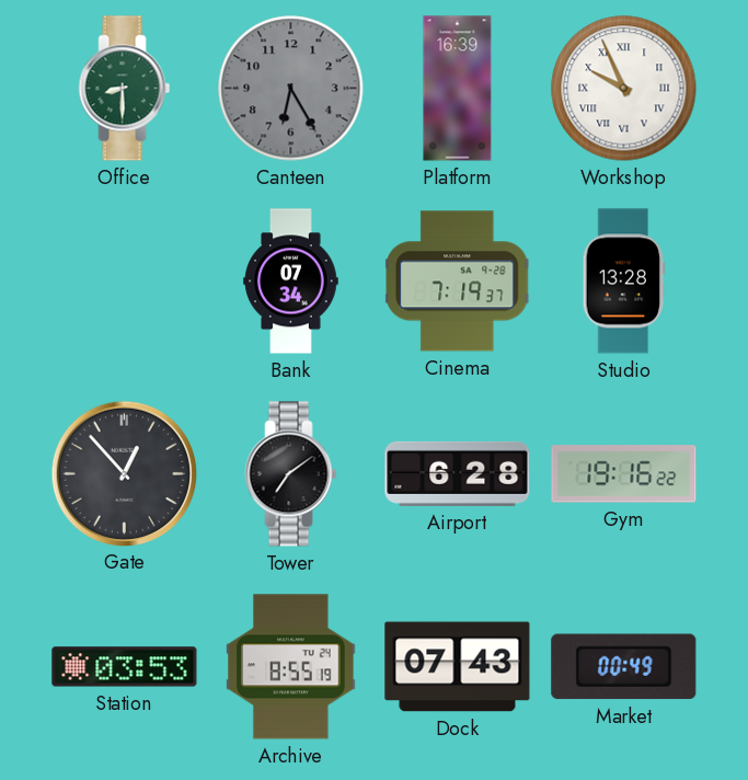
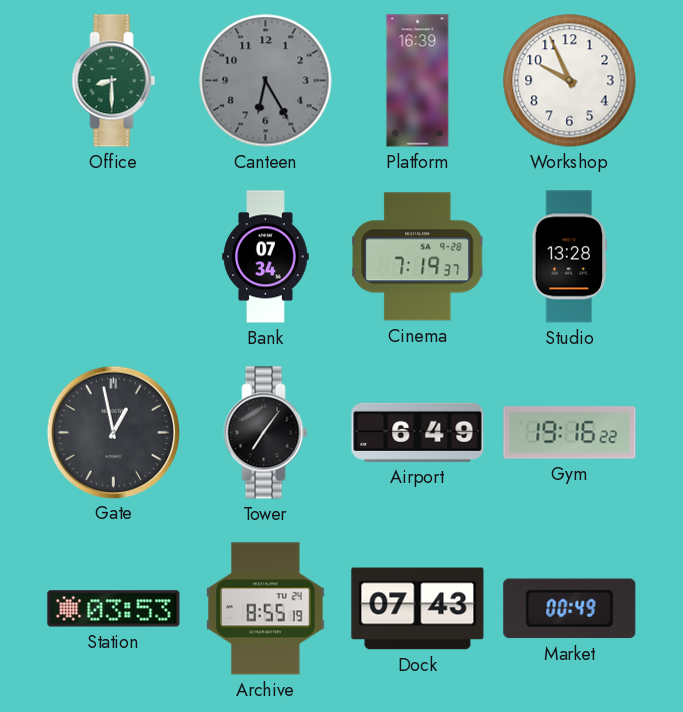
Workshop numerals: Roman -> Arabic
Gate: 12:53 -> 12:58
Tower: 7:09 -> 7:06
Airport: 6:28 -> 6:49
